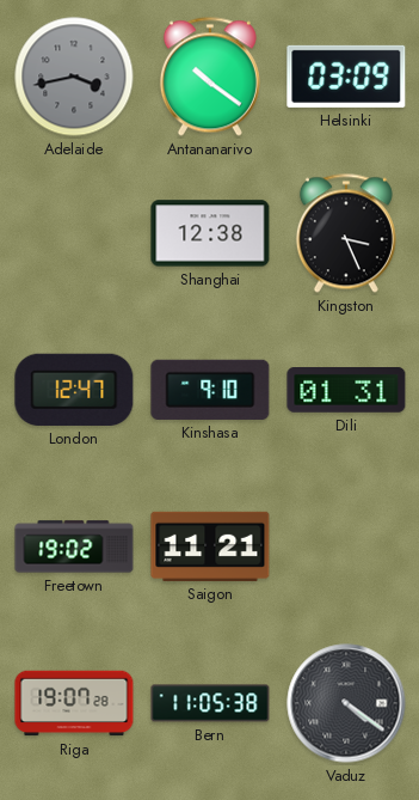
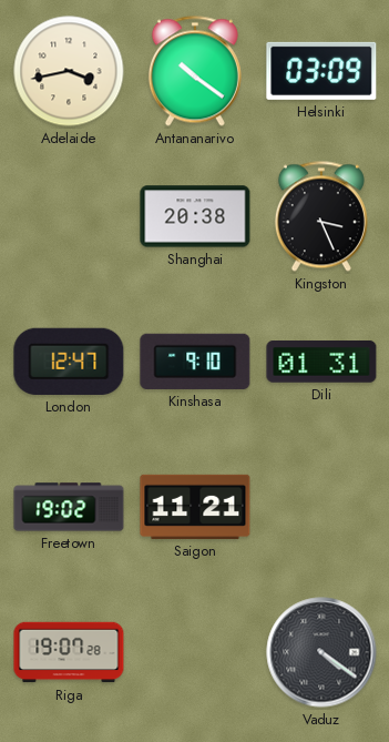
Adelaide dial: grey -> cream
Shanghai: 12:38 -> 20:38
Bern: 11:05 -> none
